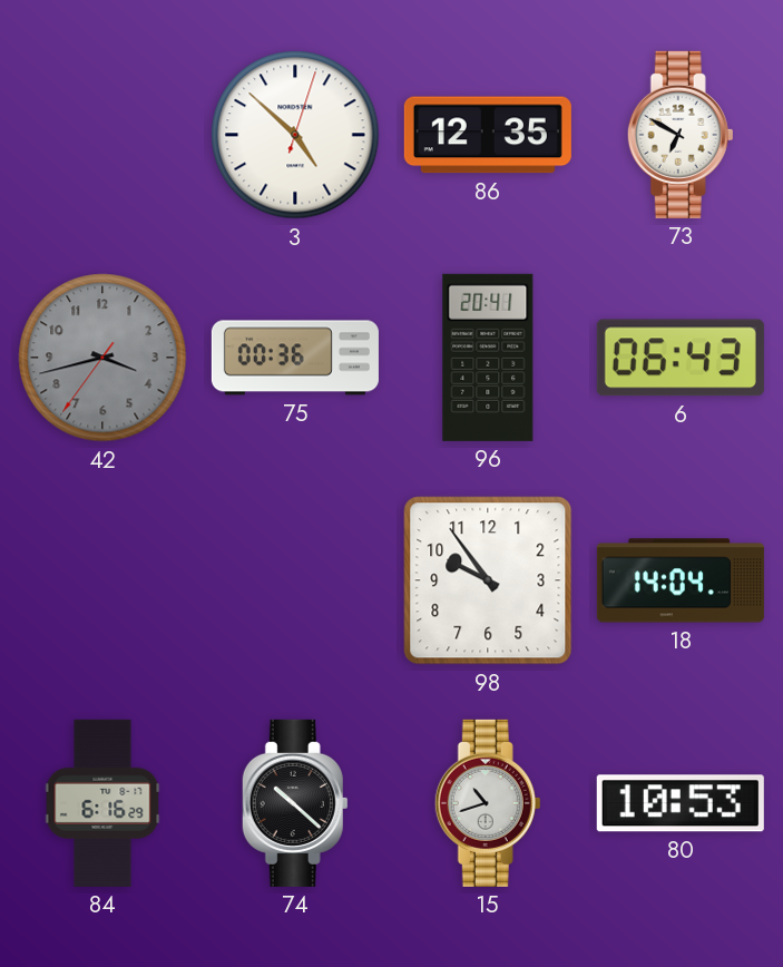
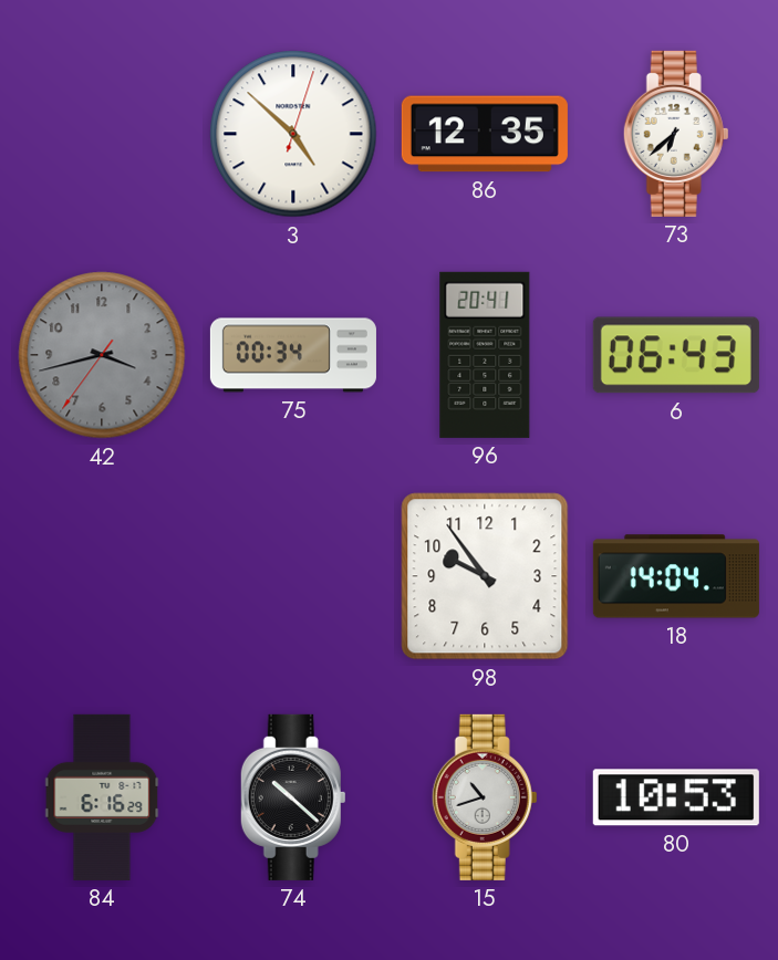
73: 6:50 -> 6:38
75: 00:36 -> 00:34
